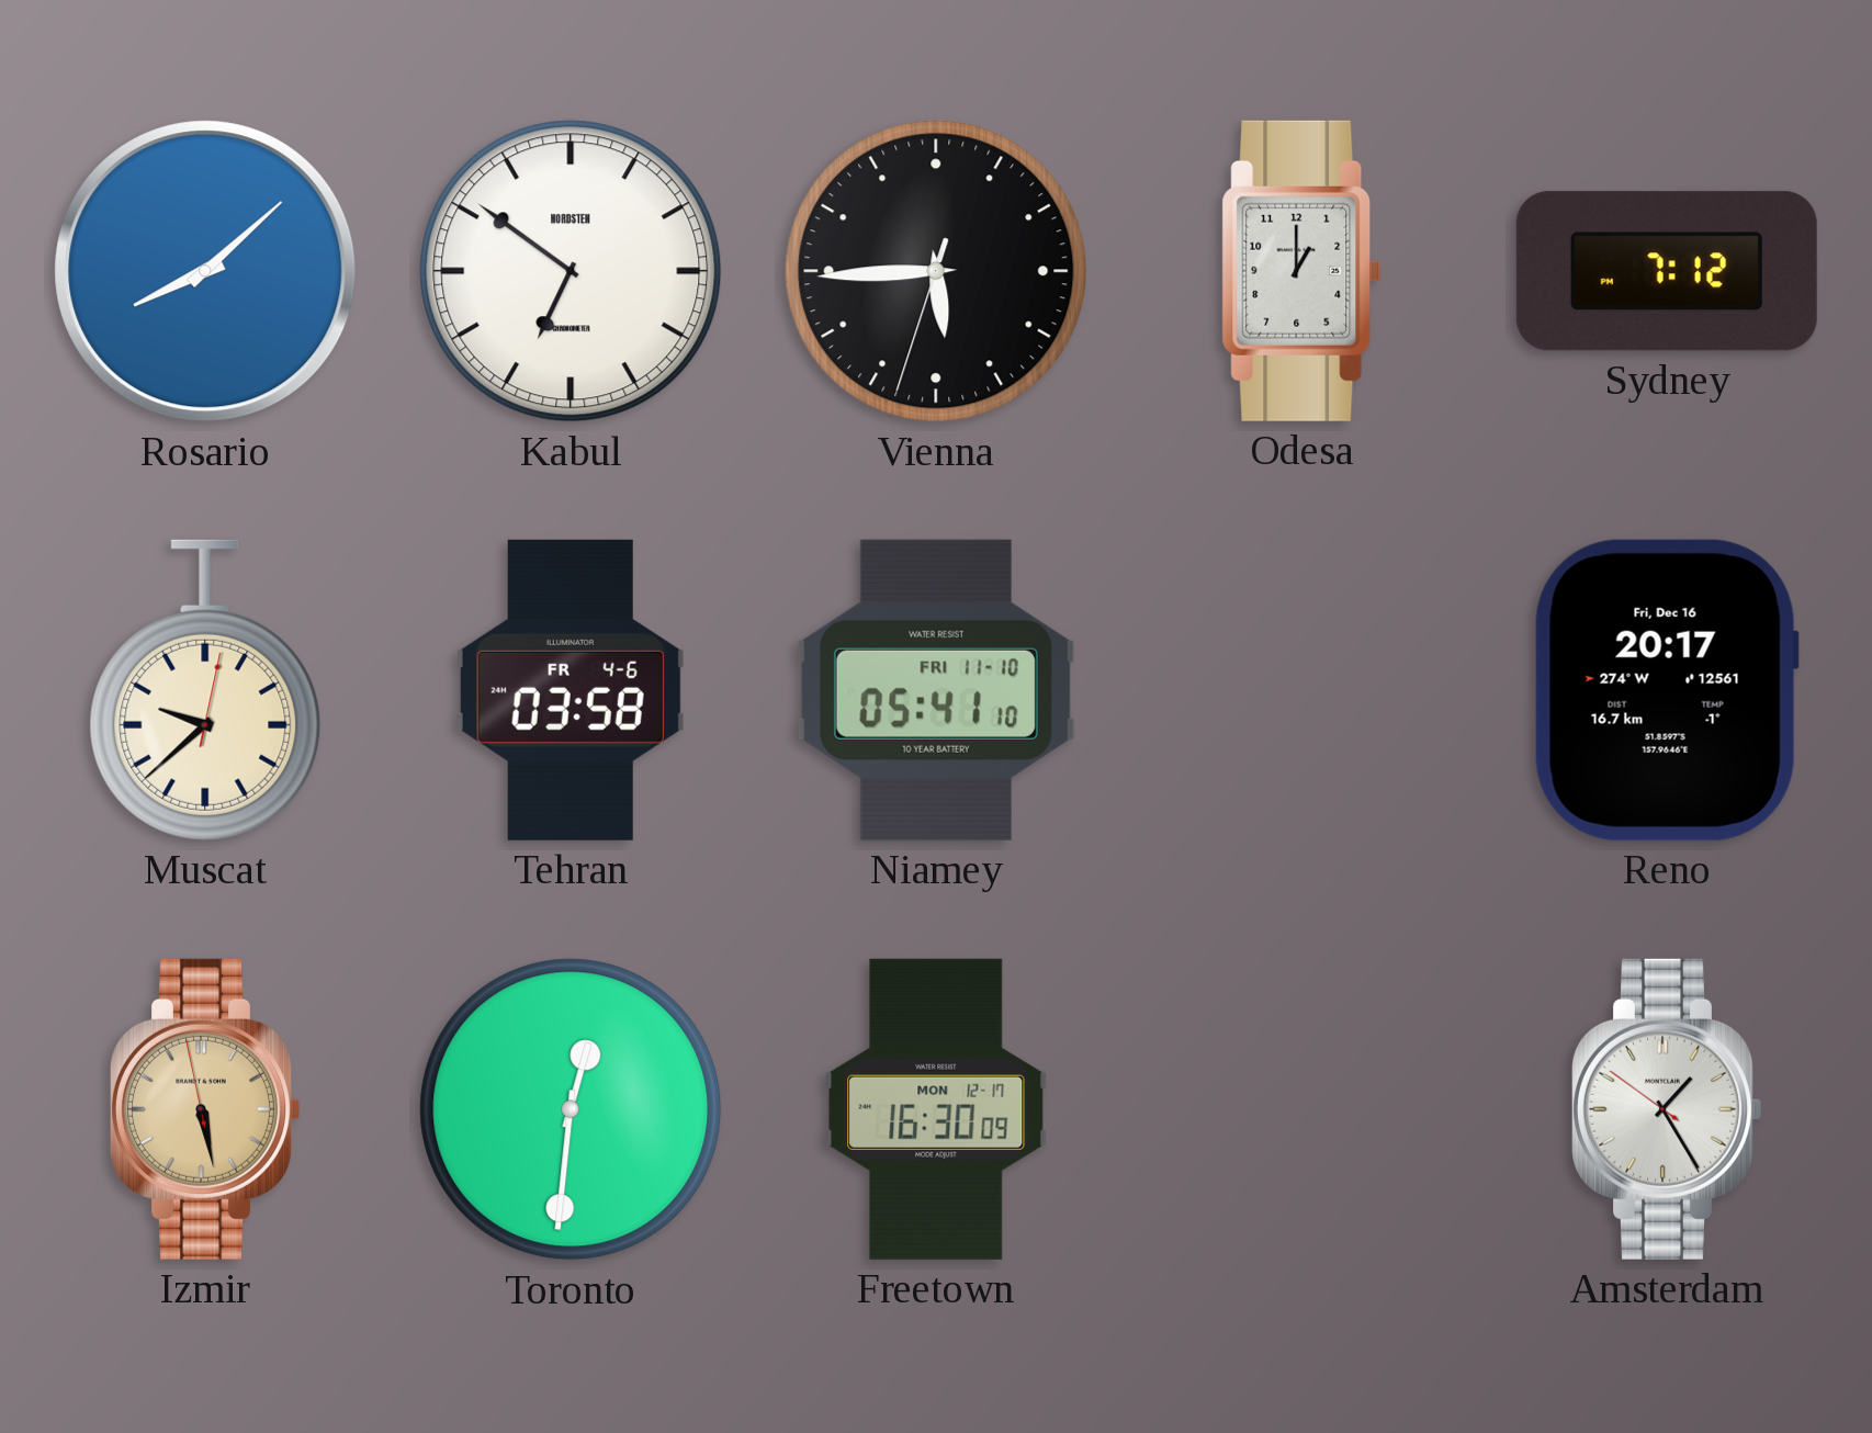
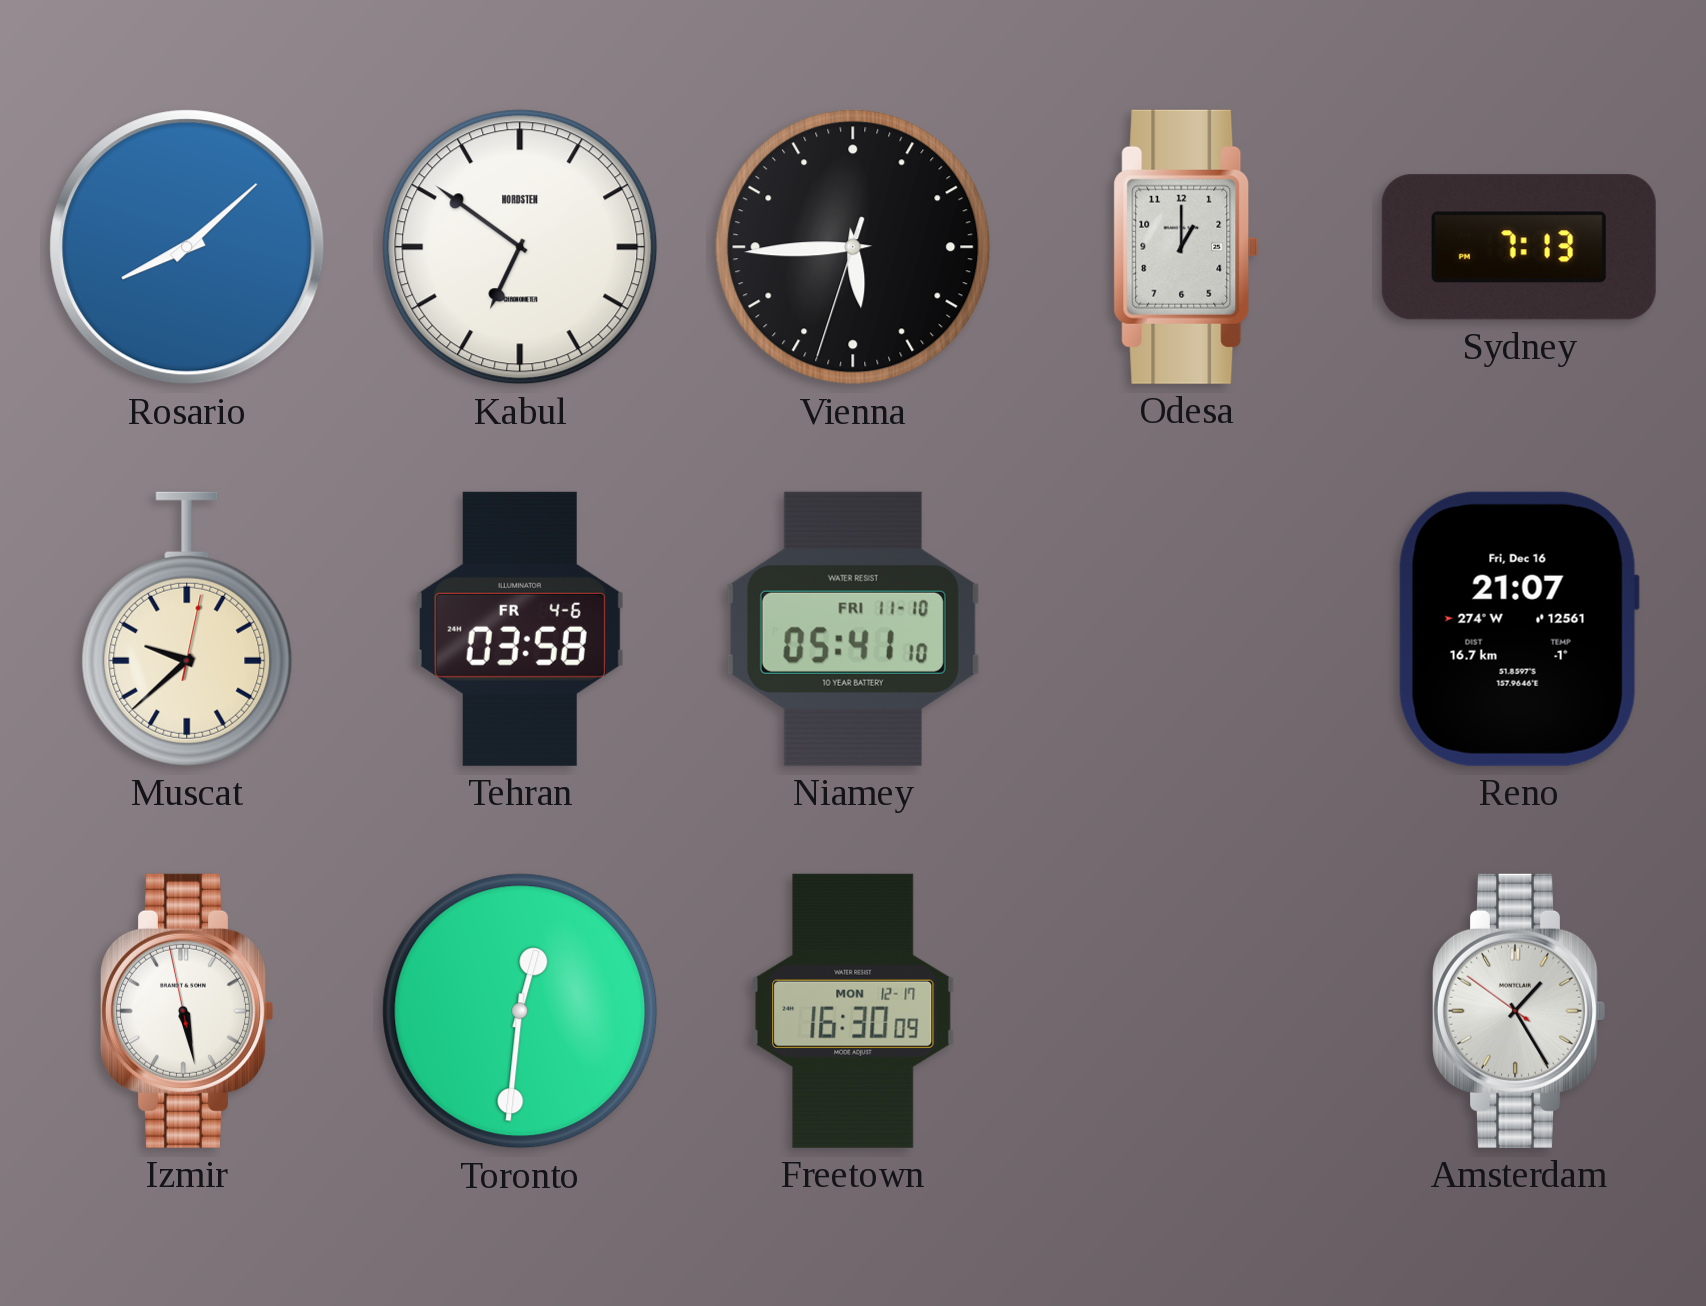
Sydney: 7:12 -> 7:13
Reno: 20:17 -> 21:07
Izmir dial: champagne -> white
